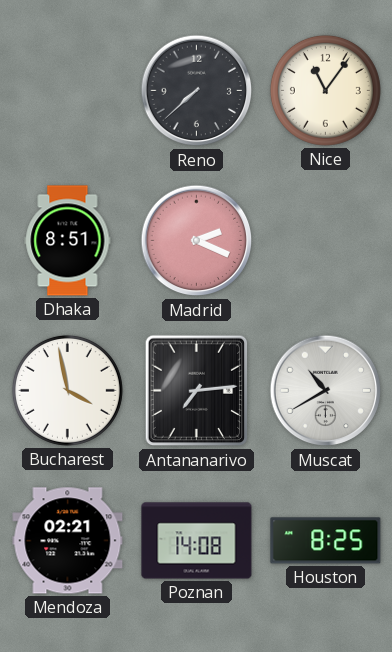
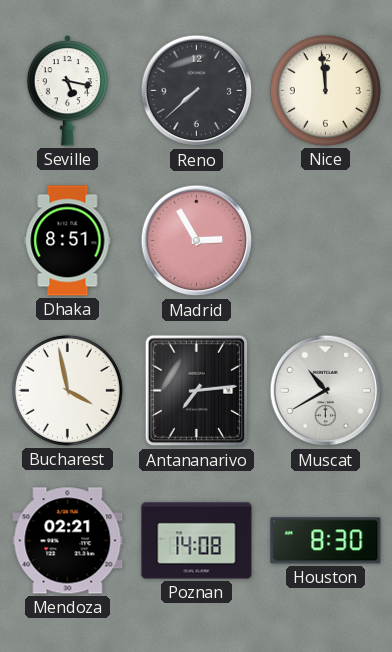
Seville: none -> 5:17
Nice: 11:06 -> 11:59
Madrid: 2:19 -> 2:55
Houston: 8:25 -> 8:30
